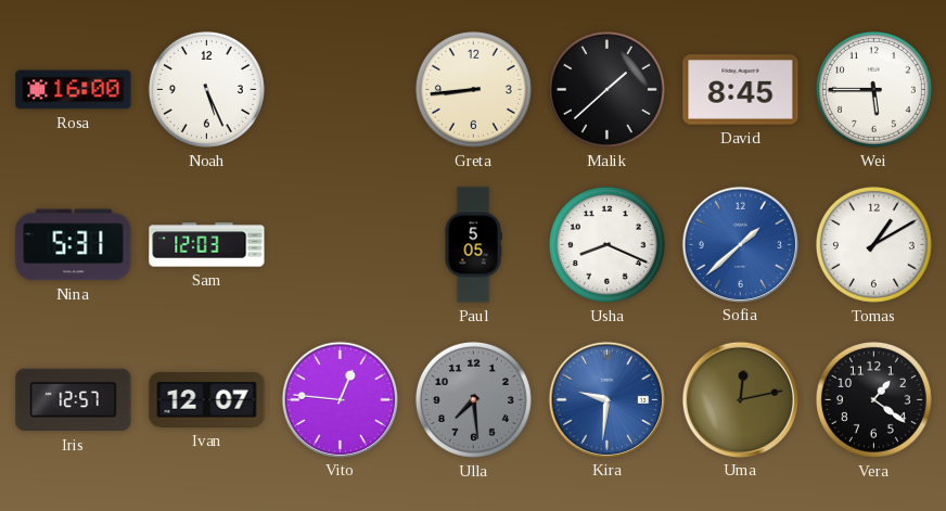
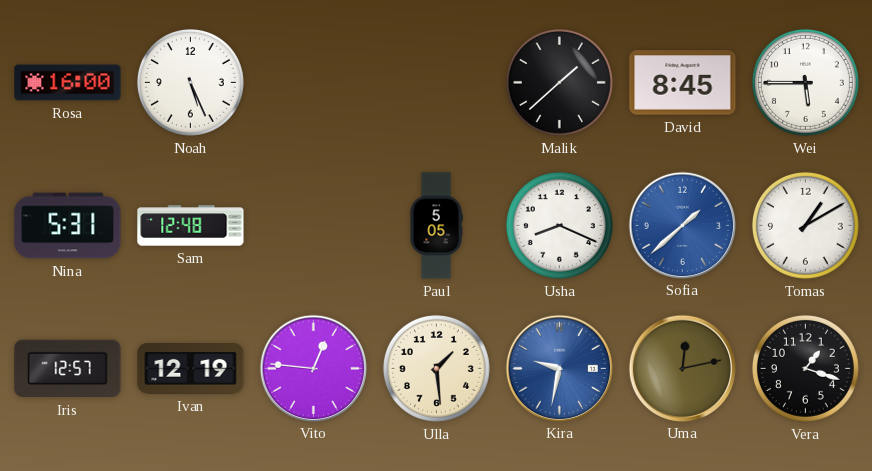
Greta: 8:44 -> none
Sam: 12:03 -> 12:48
Ivan: 12:07 -> 12:19
Ulla: 7:29 -> 1:29
Ulla dial: grey -> cream
Kira: 9:31 -> 9:32
Vera: 1:21 -> 1:18
